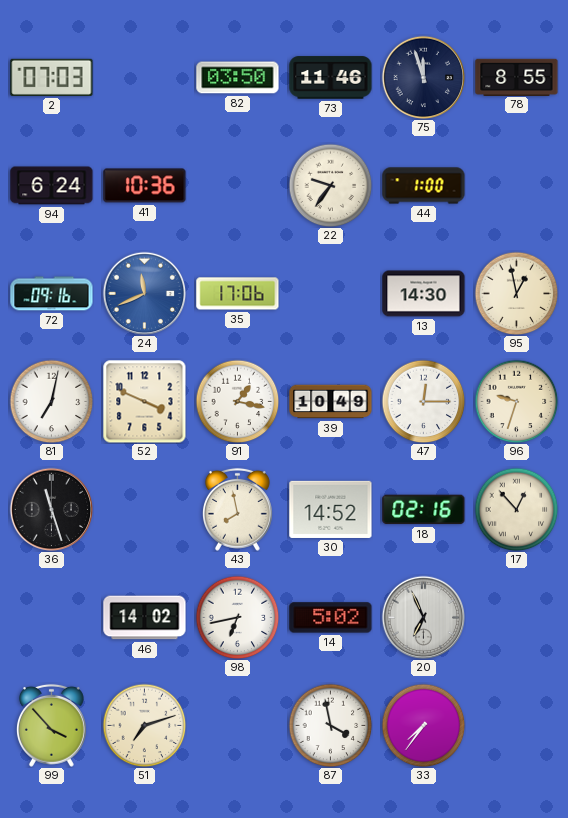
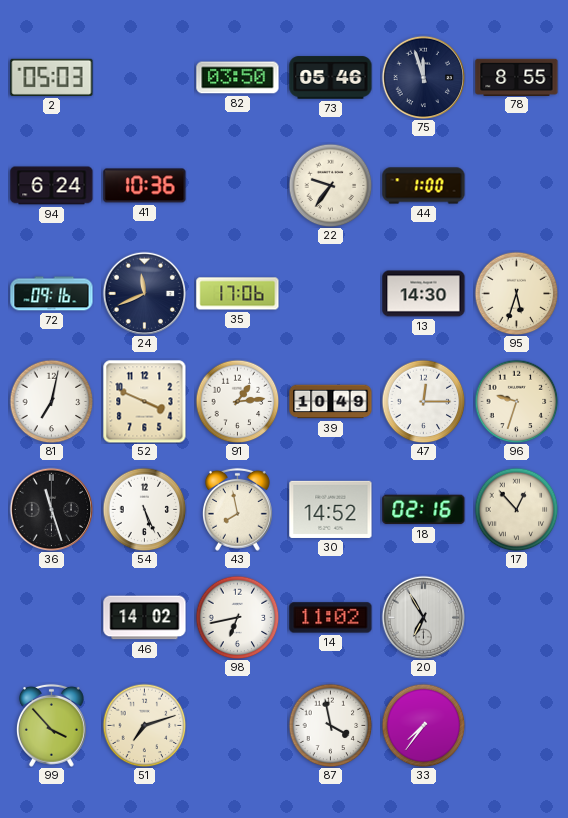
2: 07:03 -> 05:03
73: 11:46 -> 05:46
24 dial: blue -> navy
95: 12:58 -> 5:33
91: 1:17 -> 1:14
54: none -> 5:26
14: 5:02 -> 11:02
20: 6:56 -> 6:55
